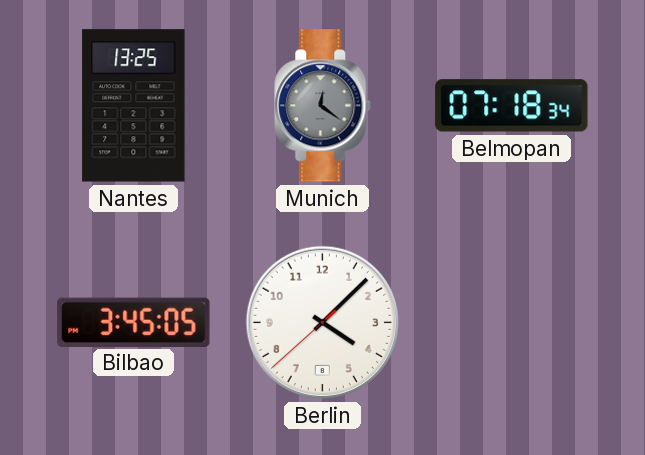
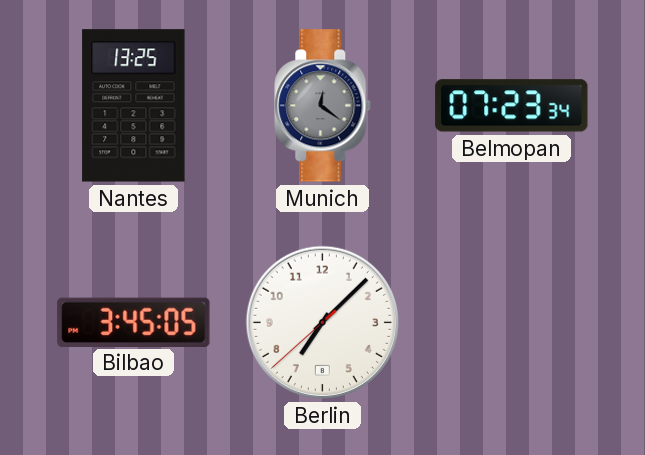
Belmopan: 07:18 -> 07:23
Berlin: 4:07 -> 7:07
